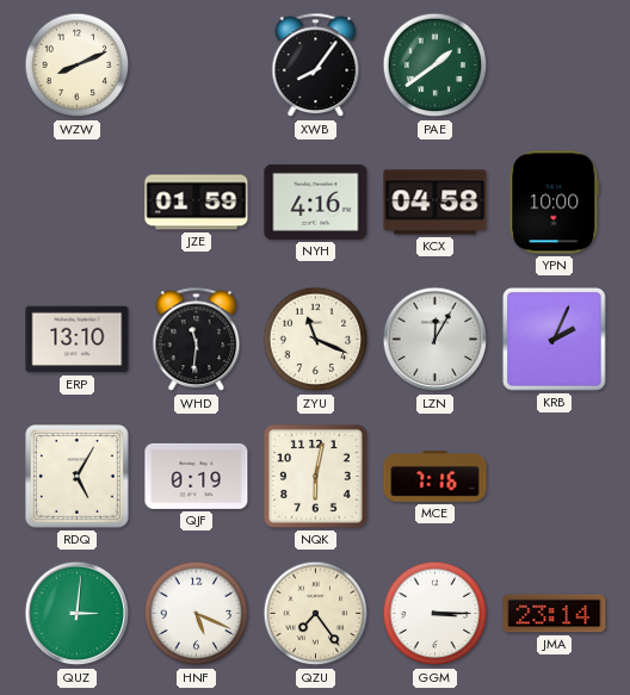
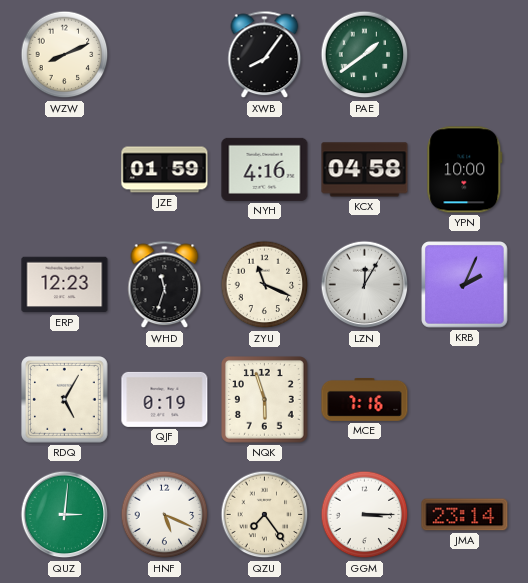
ERP: 13:10 -> 12:23
WHD: 11:31 -> 11:33
NQK: 6:02 -> 5:57
